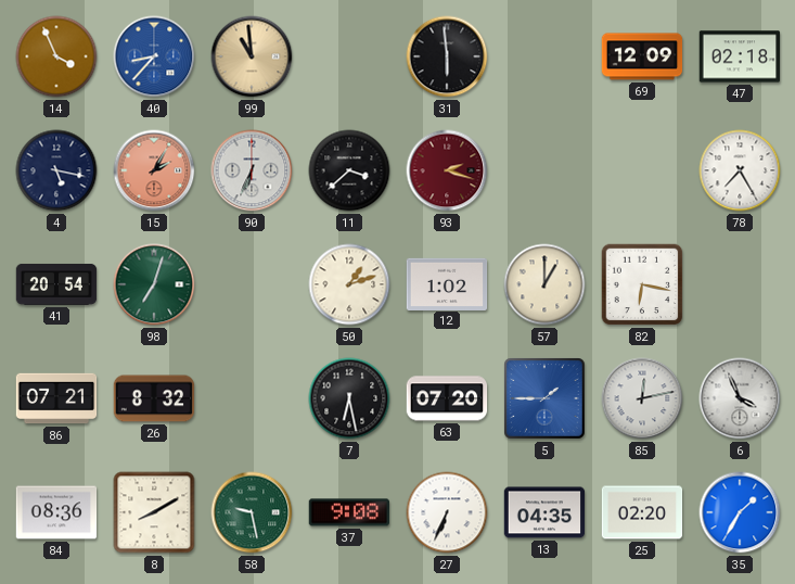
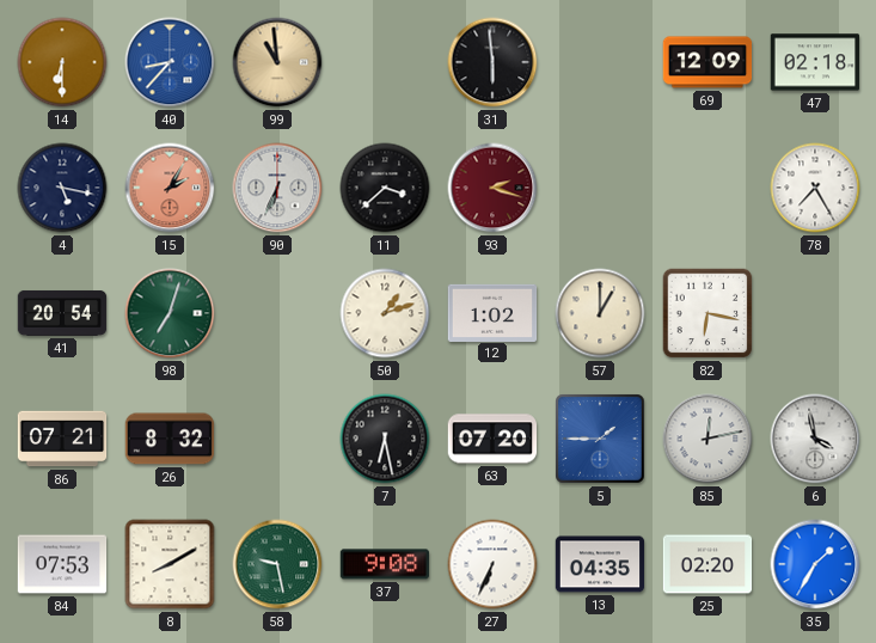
14: 3:56 -> 6:30
6: 3:56 -> 3:58
84: 08:36 -> 07:53
